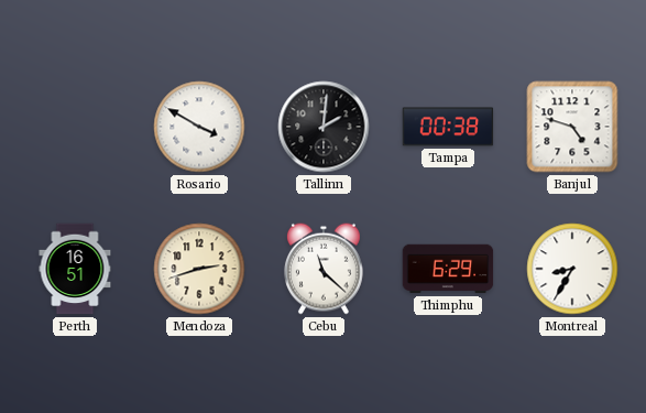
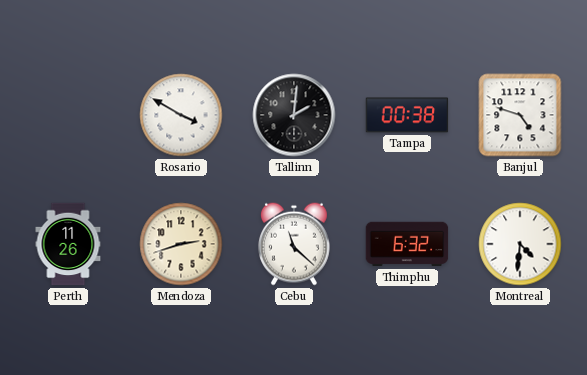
Perth: 16:51 -> 11:26
Thimphu: 6:29 -> 6:32
Montreal: 8:35 -> 4:31
